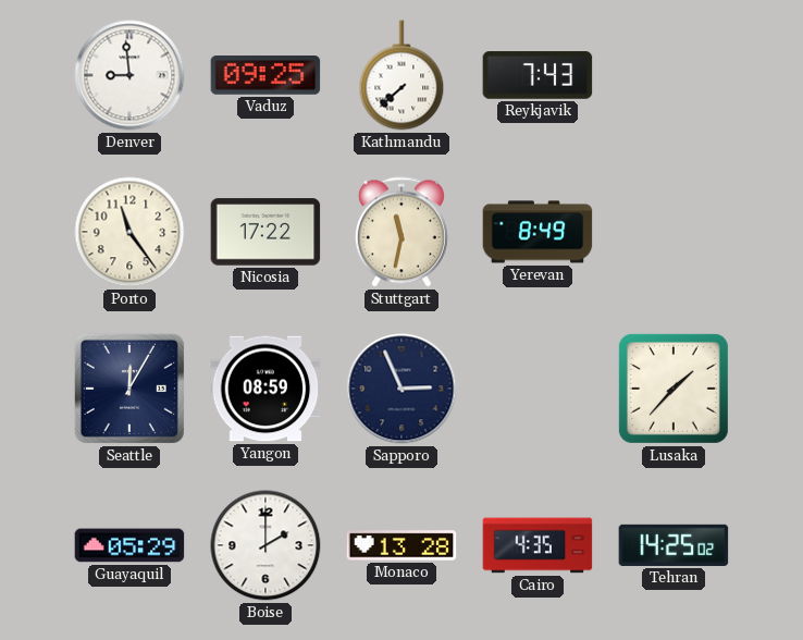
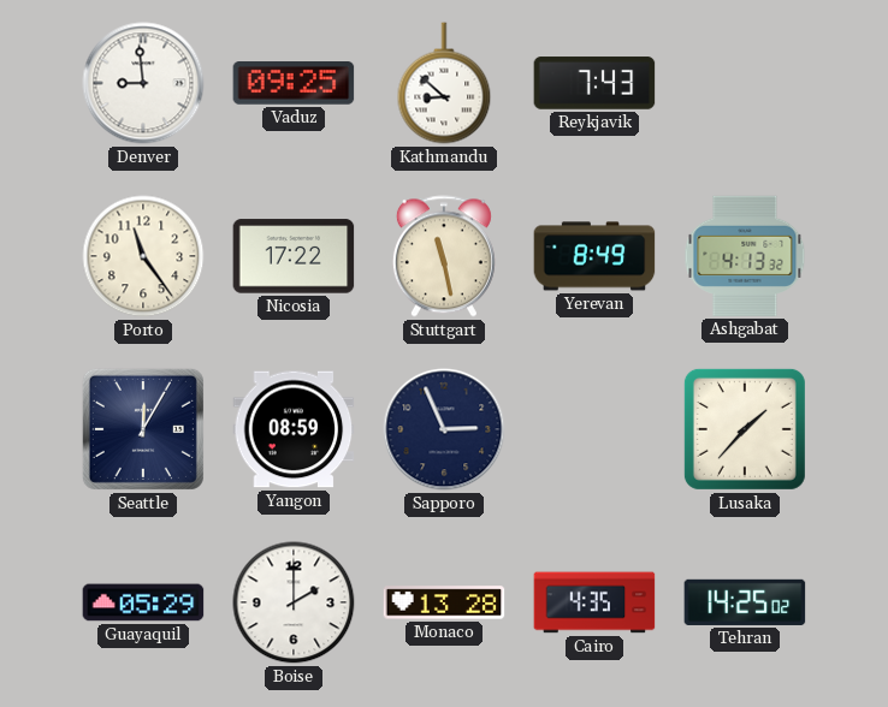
Kathmandu: 7:38 -> 8:52
Stuttgart: 11:32 -> 11:28
Ashgabat: none -> 4:13
